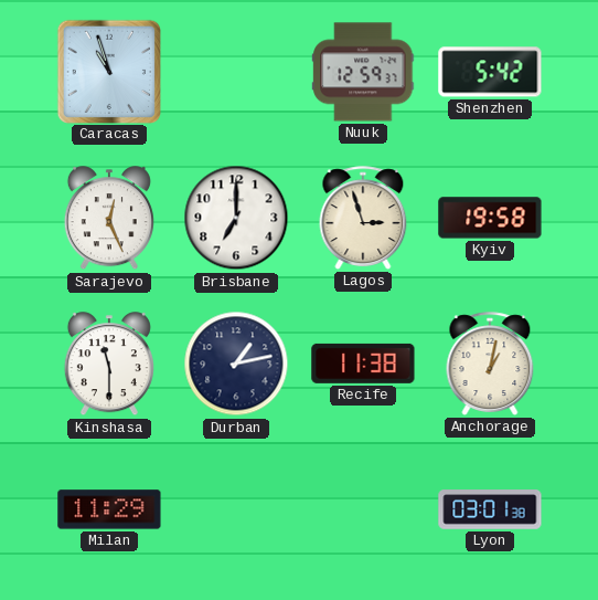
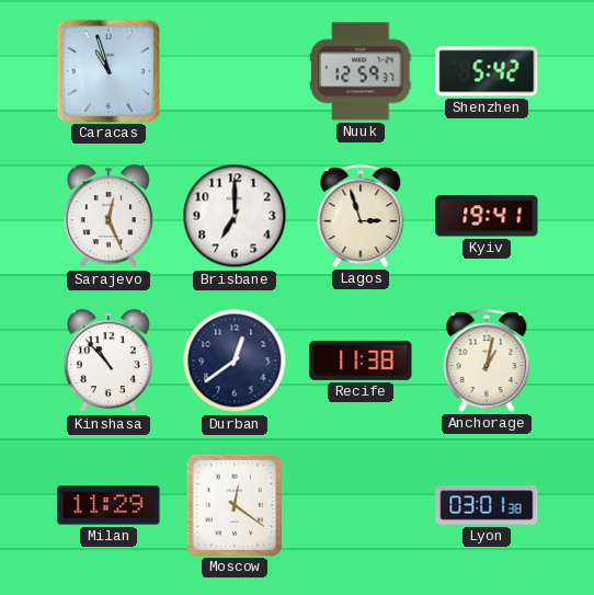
Kyiv: 19:58 -> 19:41
Kinshasa: 11:30 -> 10:53
Durban: 1:13 -> 12:39
Moscow: none -> 12:21
